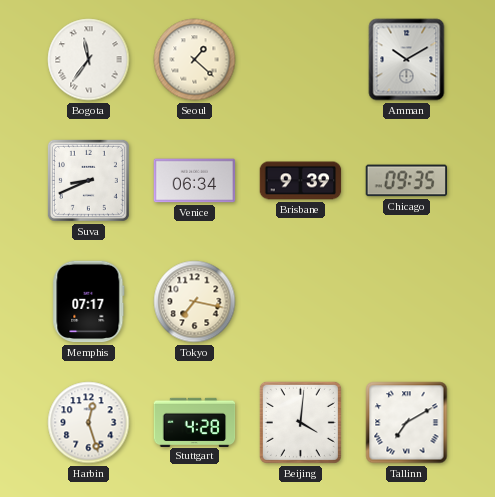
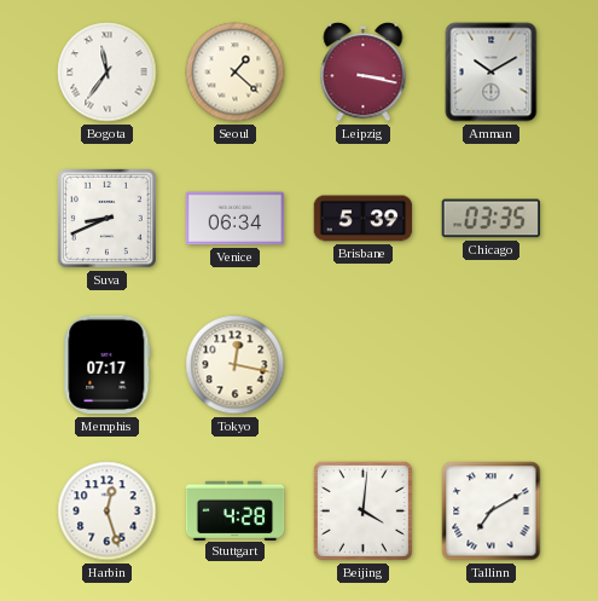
Leipzig: none -> 3:17
Brisbane: 9:39 -> 5:39
Chicago: 09:35 -> 03:35
Tokyo: 7:17 -> 12:17
